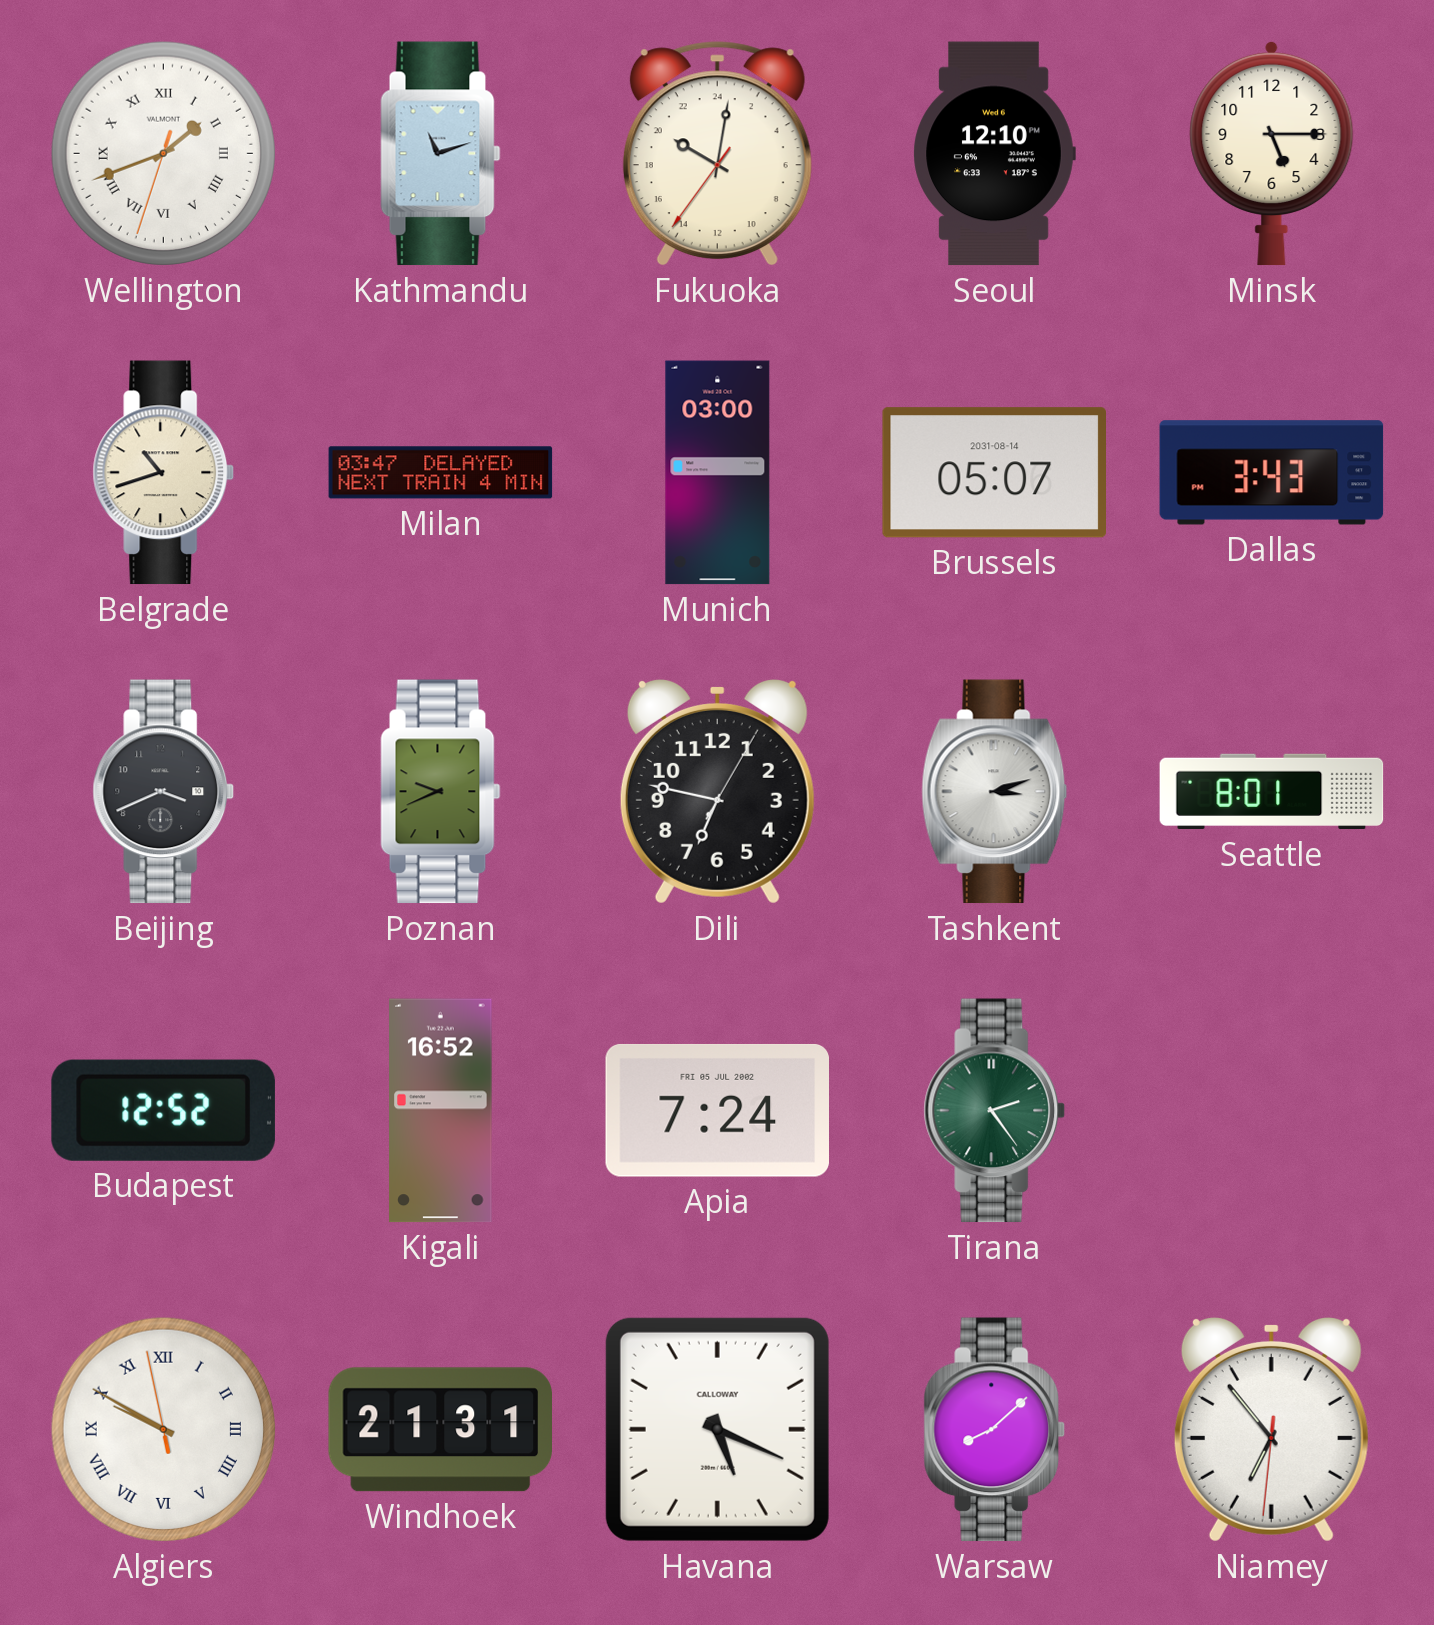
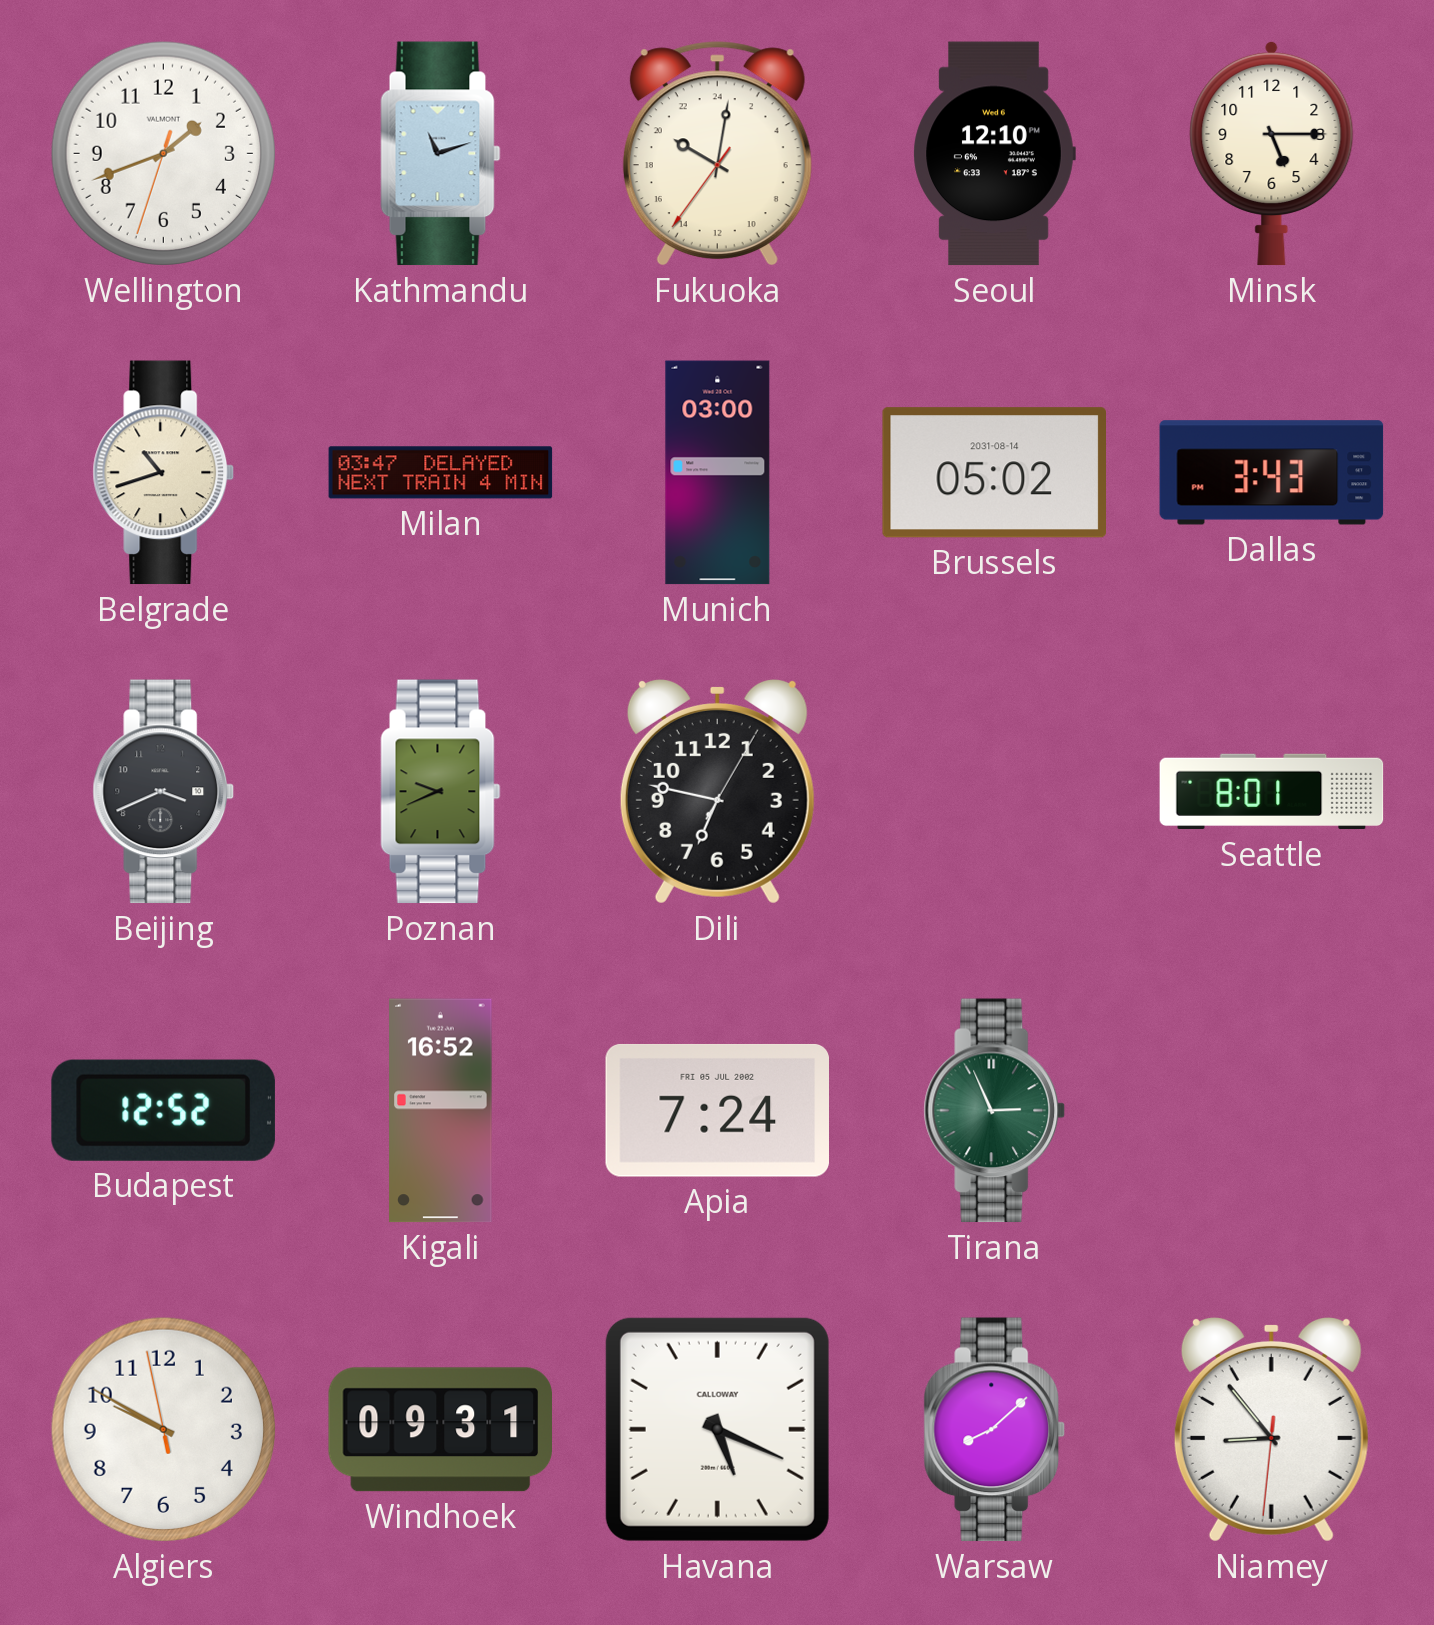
Wellington numerals: Roman -> Arabic
Brussels: 05:07 -> 05:02
Tashkent: 3:12 -> none
Tirana: 2:24 -> 2:56
Algiers numerals: Roman -> Arabic
Windhoek: 21:31 -> 09:31
Niamey: 6:53 -> 8:53
